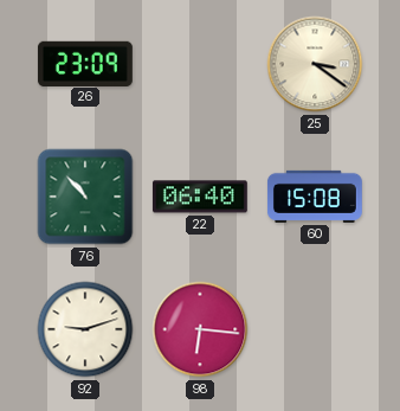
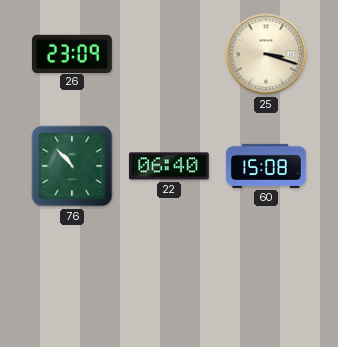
25: 3:21 -> 3:18
92: 9:12 -> none
98: 6:16 -> none
